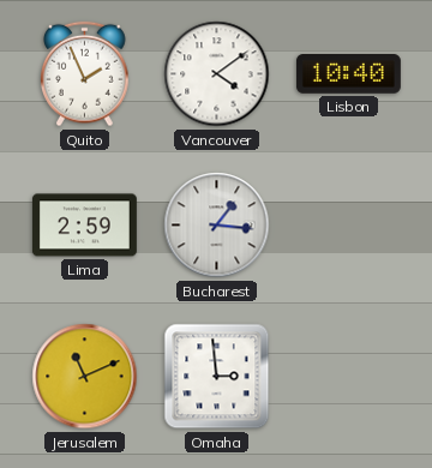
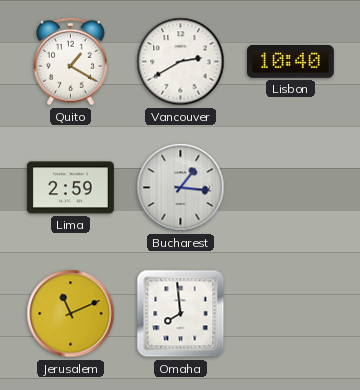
Quito: 1:56 -> 1:20
Vancouver: 4:09 -> 2:40
Omaha: 2:59 -> 7:59
